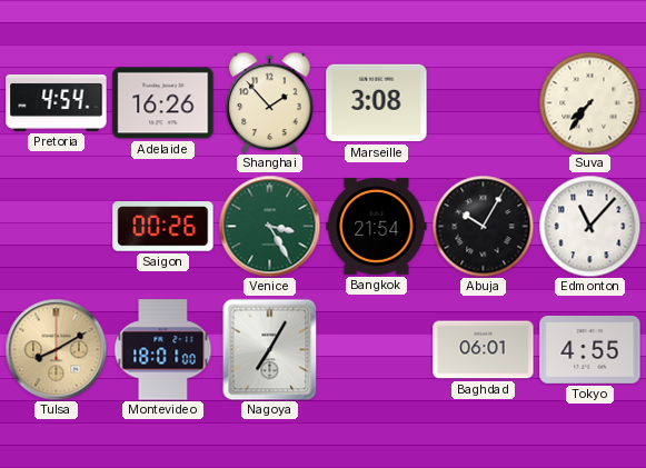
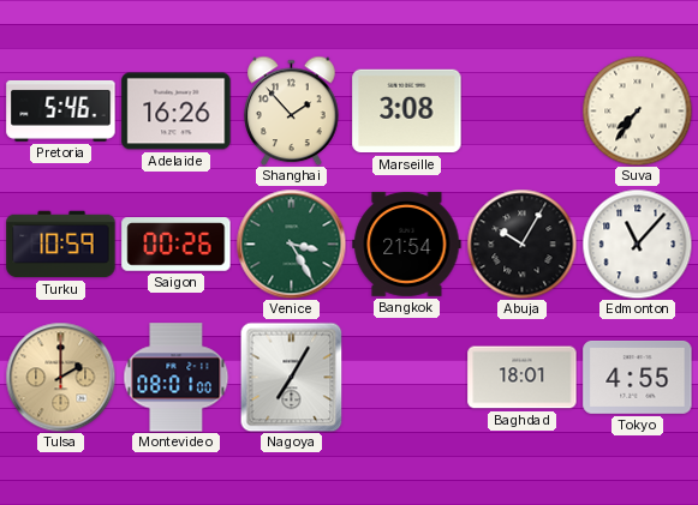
Pretoria: 4:54 -> 5:46
Turku: none -> 10:59
Tulsa: 8:10 -> 2:00
Montevideo: 18:01 -> 08:01
Baghdad: 06:01 -> 18:01
